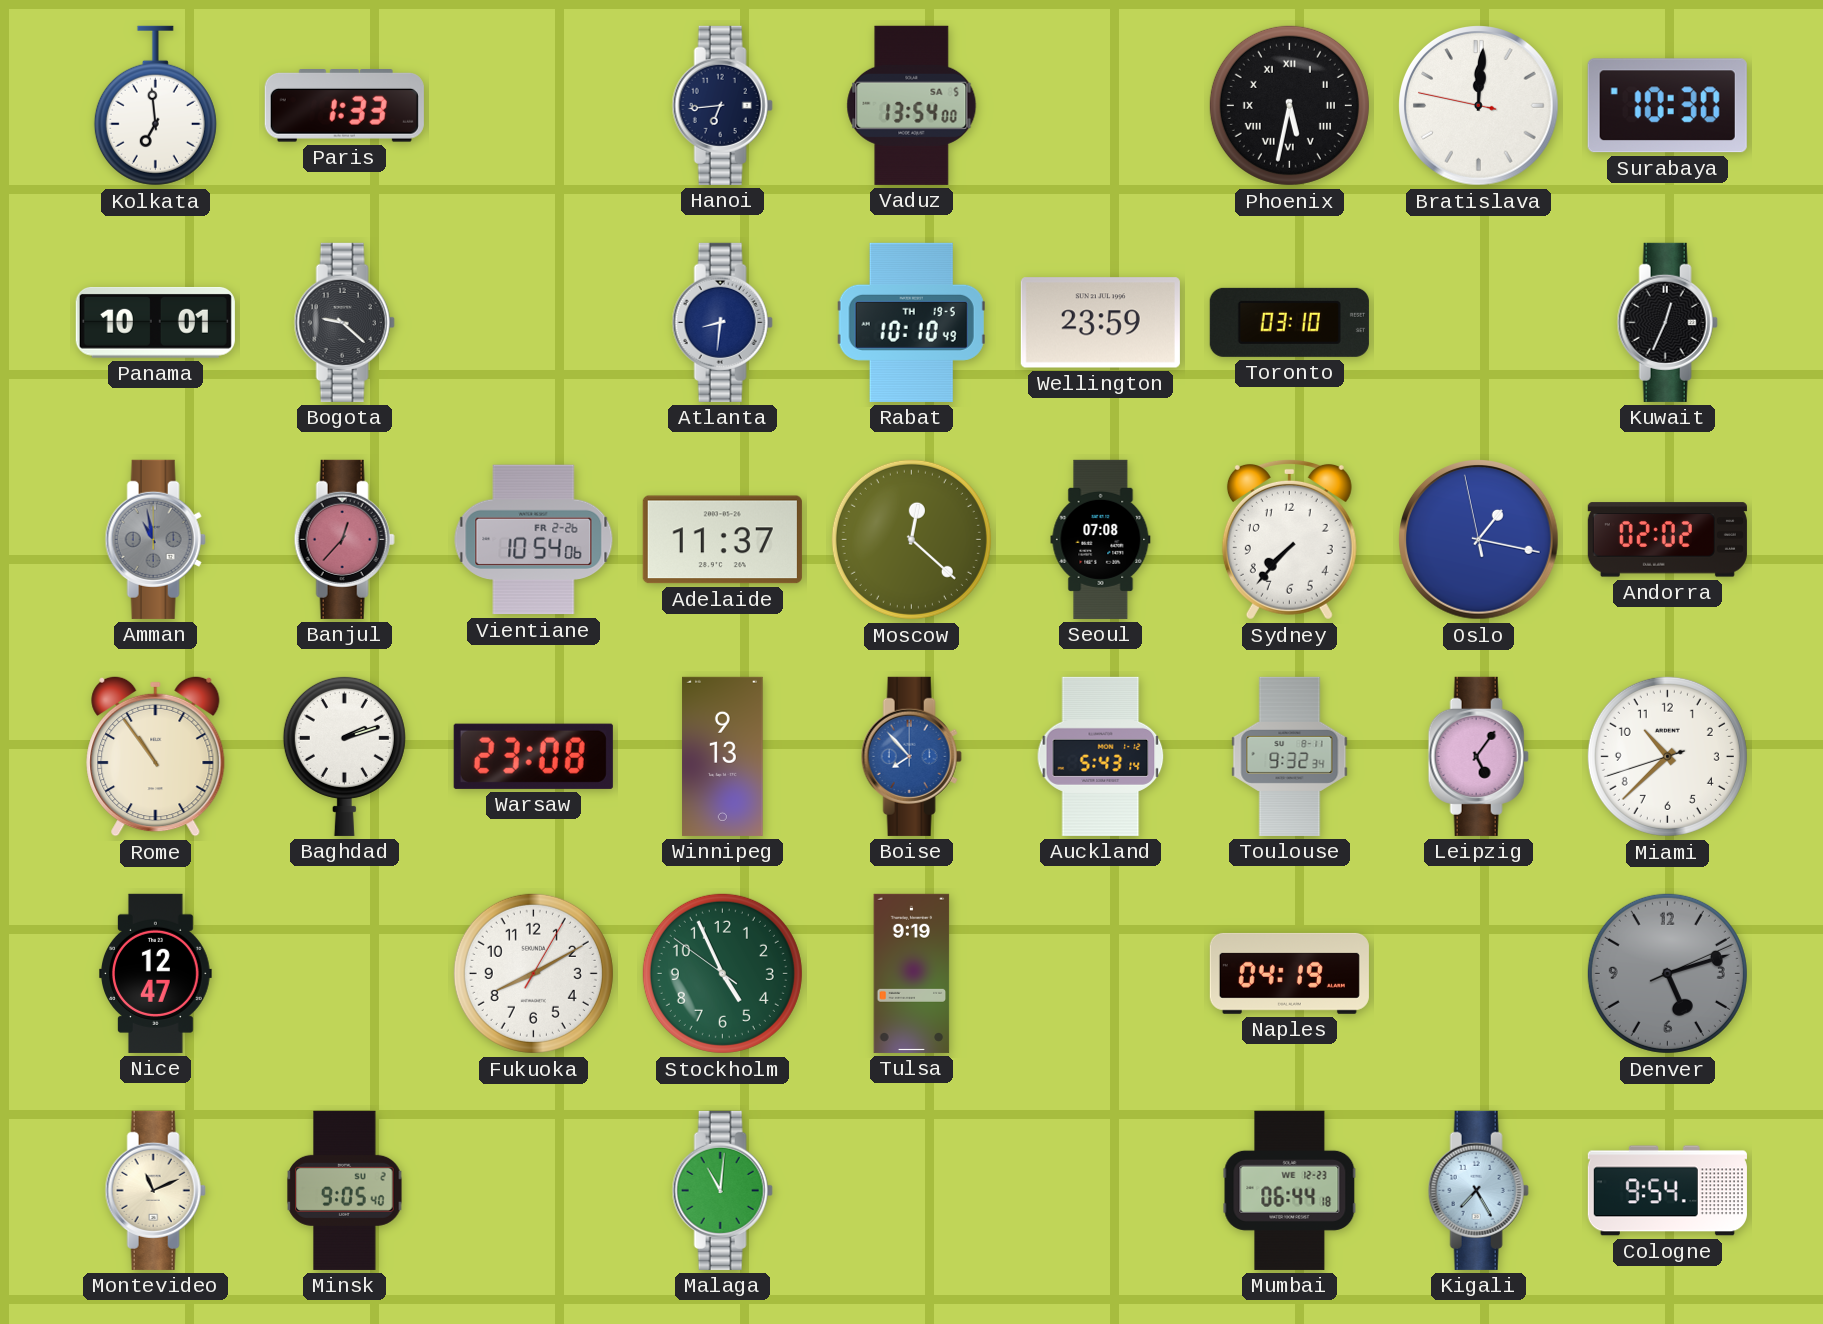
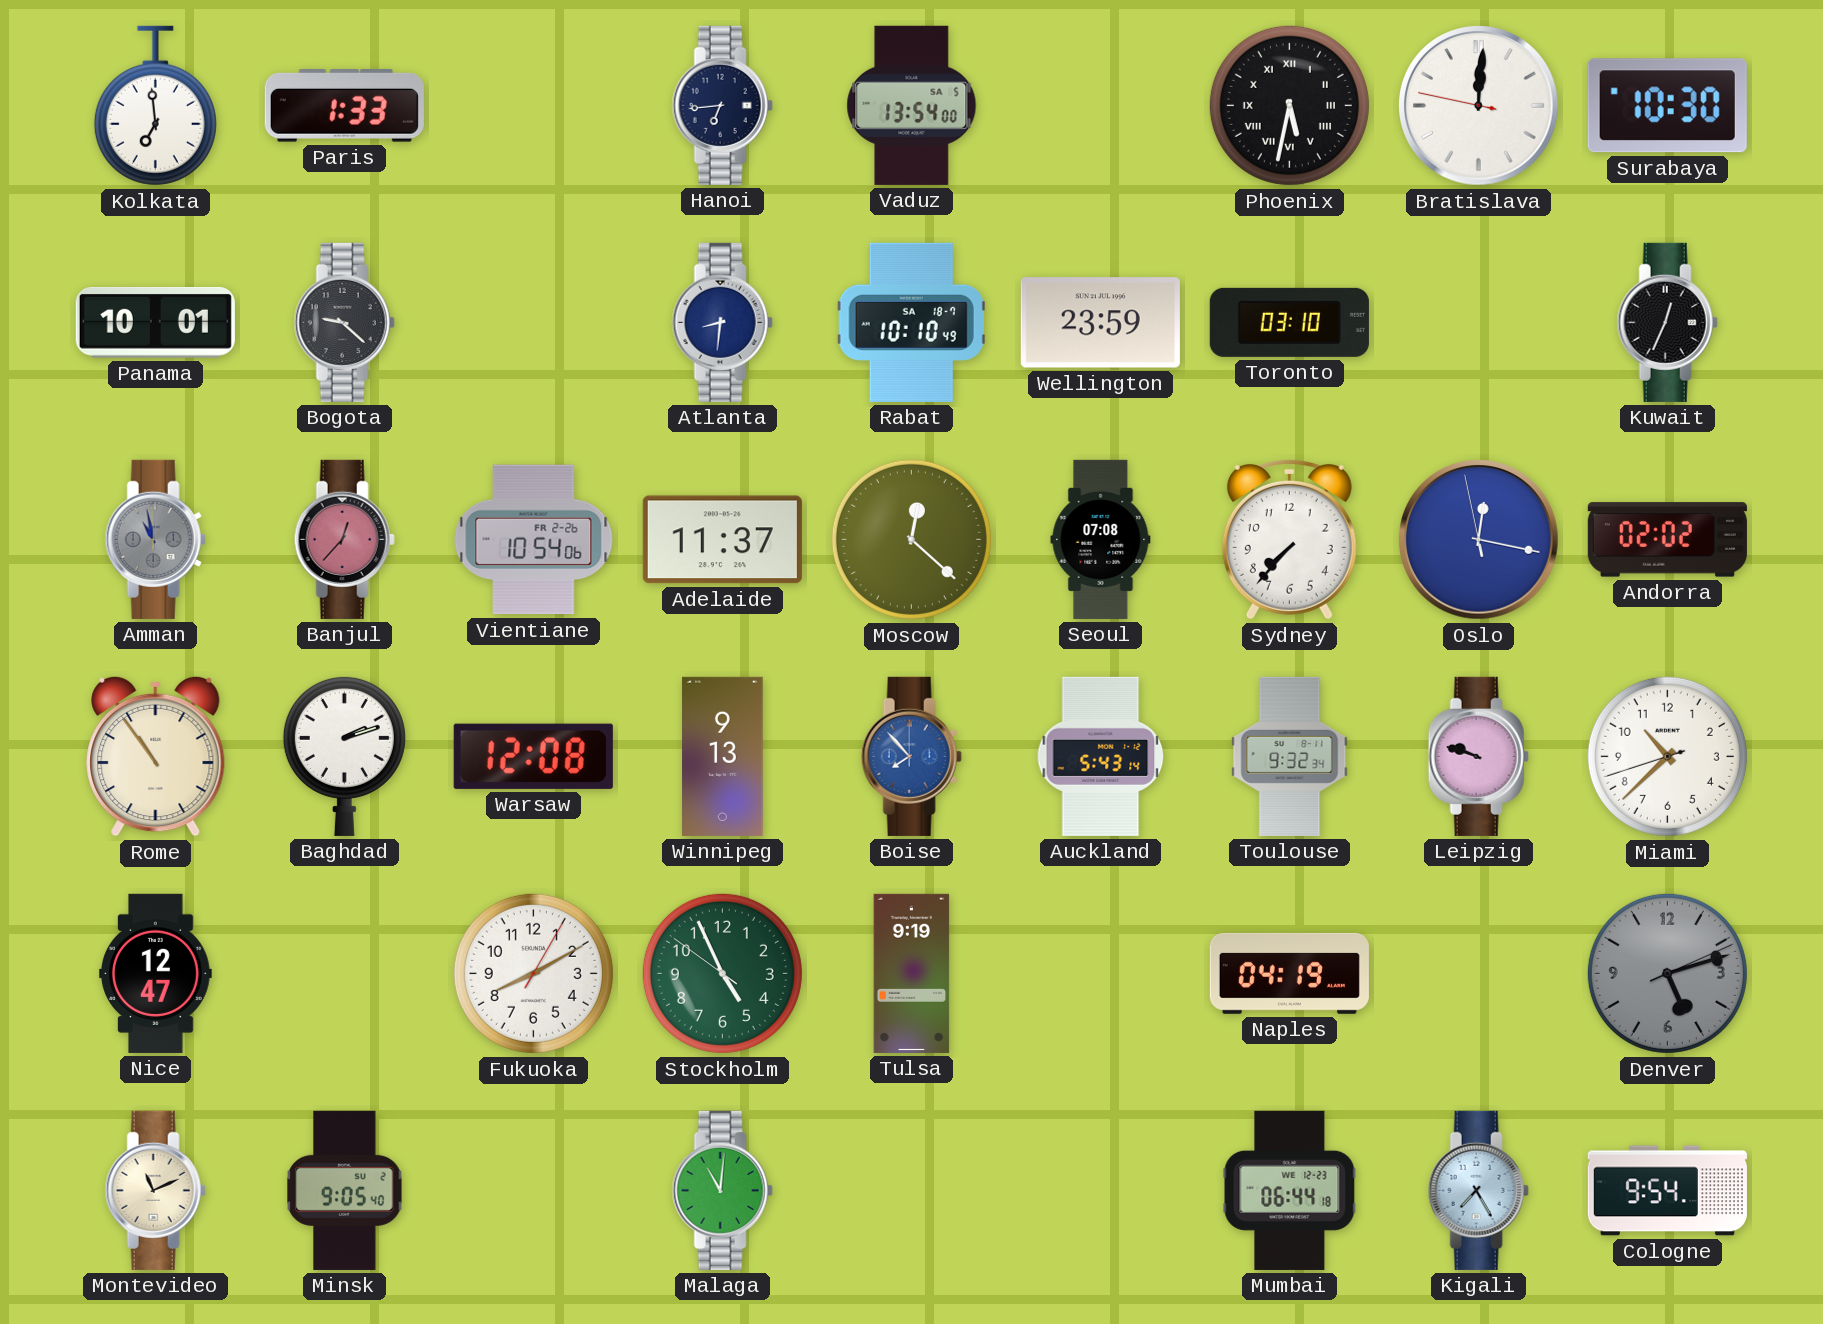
Rabat date: TH 19-5 -> SA 18-7
Oslo: 1:16 -> 12:16
Warsaw: 23:08 -> 12:08
Leipzig: 5:06 -> 9:48
